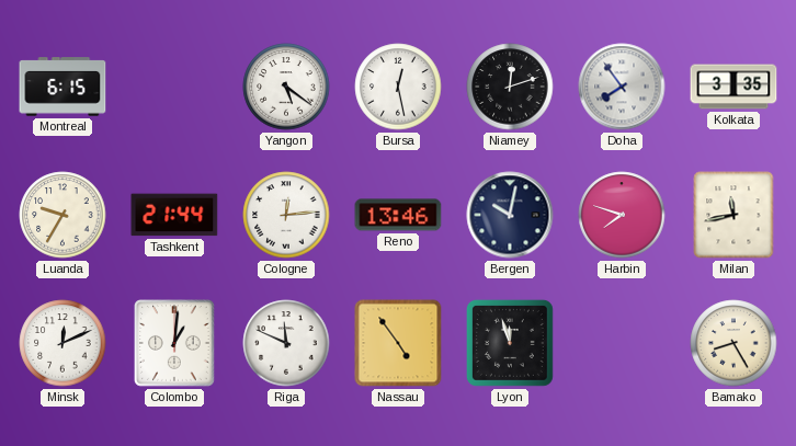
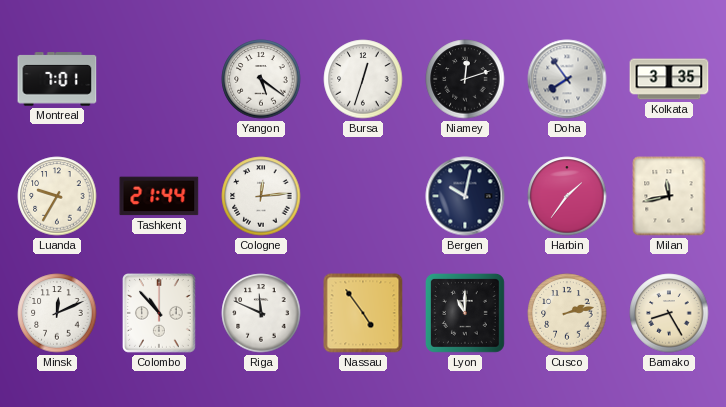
Montreal: 6:15 -> 7:01
Bursa: 12:28 -> 12:33
Reno: 13:46 -> none
Harbin: 7:48 -> 1:36
Colombo: 1:01 -> 10:53
Lyon: 11:57 -> 11:00
Cusco: none -> 2:13
